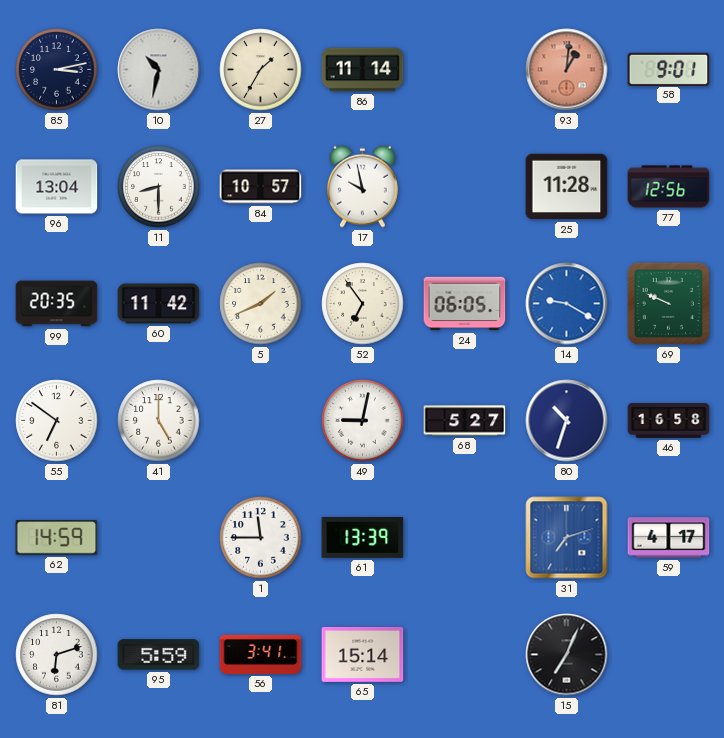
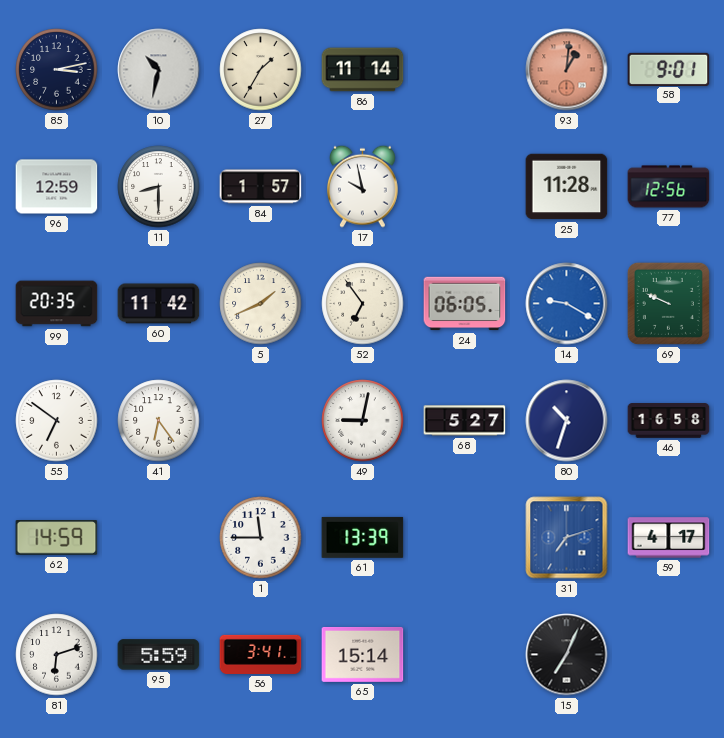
96: 13:04 -> 12:59
84: 10:57 -> 1:57
41: 5:00 -> 6:24
